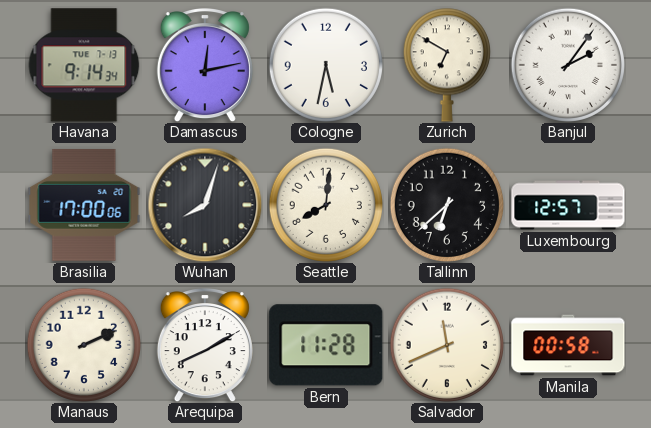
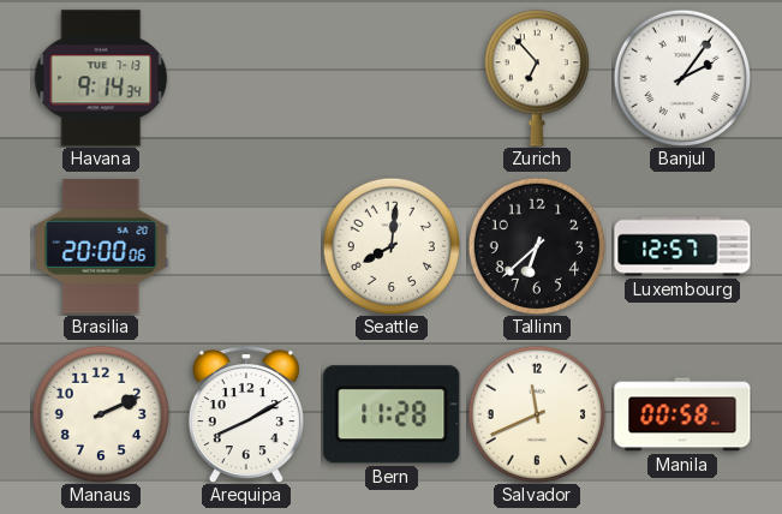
Damascus: 12:13 -> none
Cologne: 5:32 -> none
Zurich: 6:50 -> 6:53
Brasilia: 17:00 -> 20:00
Wuhan: 8:03 -> none
